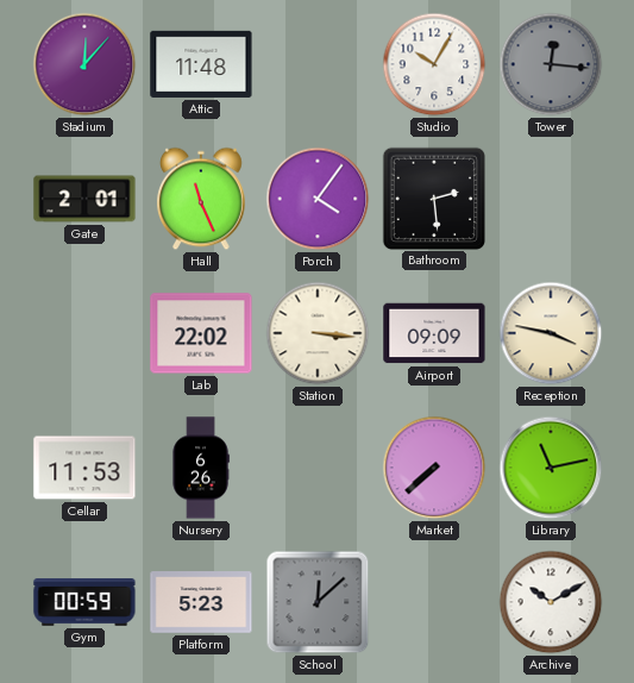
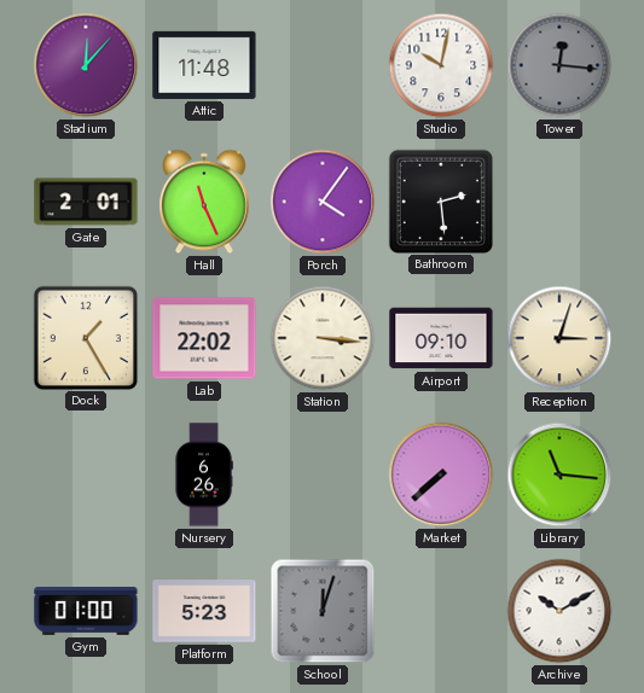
Studio: 10:05 -> 10:02
Dock: none -> 1:25
Airport: 09:09 -> 09:10
Reception: 3:47 -> 3:03
Cellar: 11:53 -> none
Library: 11:13 -> 11:16
Gym: 00:59 -> 01:00
School: 12:08 -> 12:03
